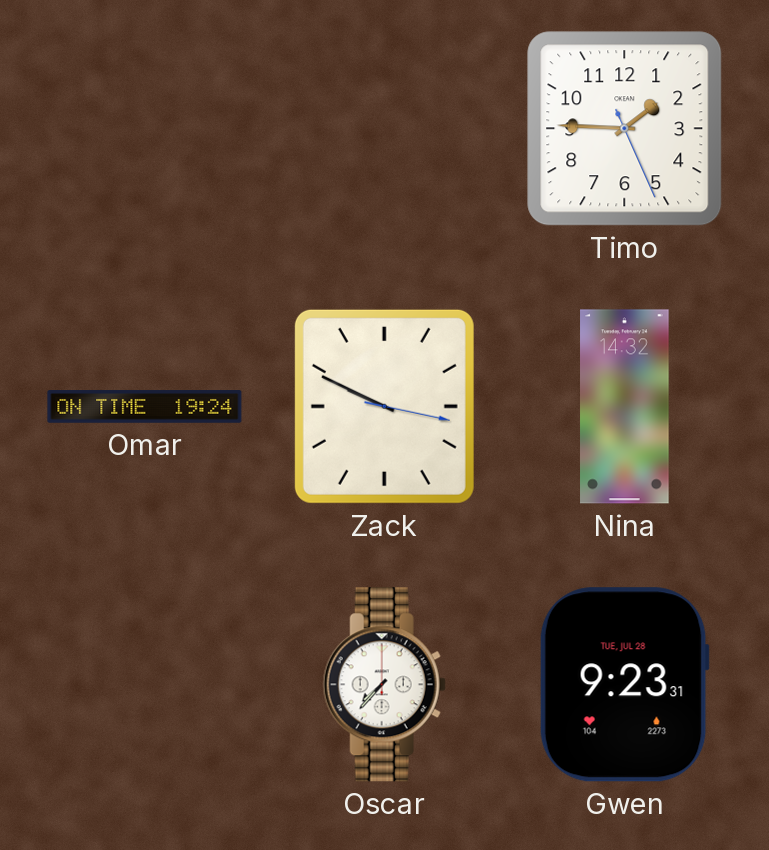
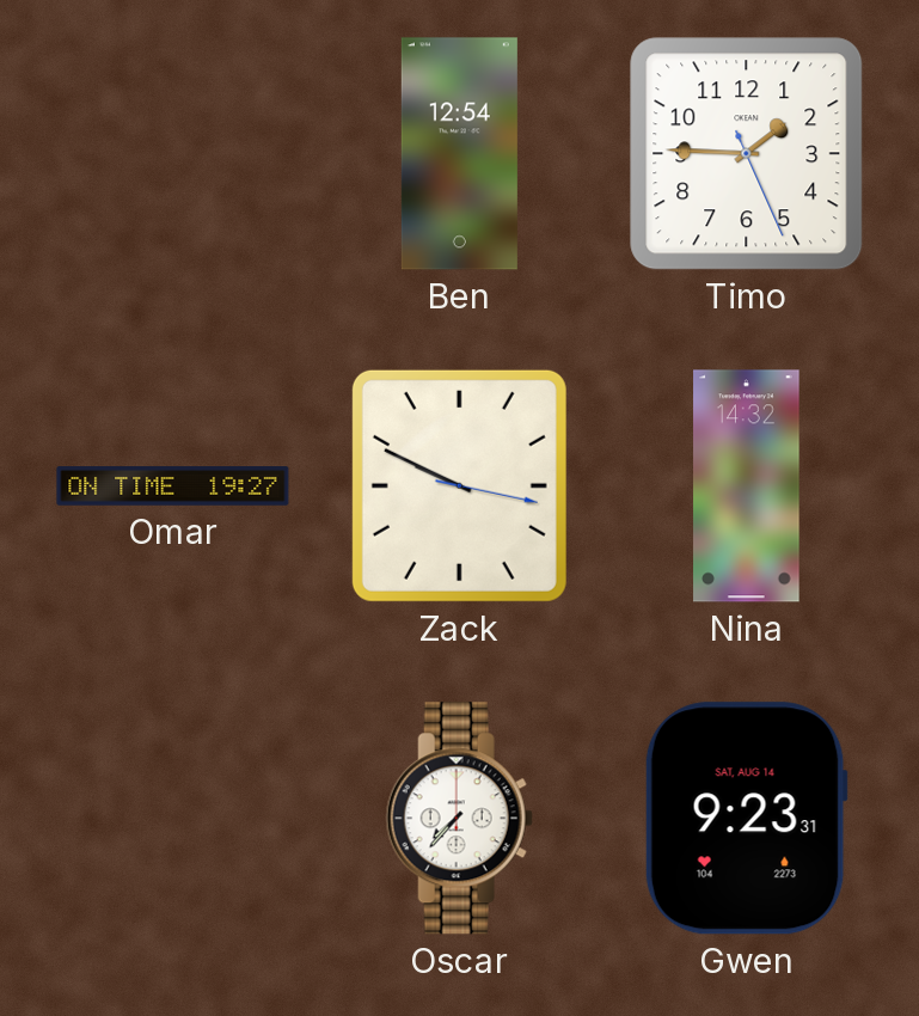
Ben: none -> 12:54
Omar: 19:24 -> 19:27
Gwen date: TUE, JUL 28 -> SAT, AUG 14
